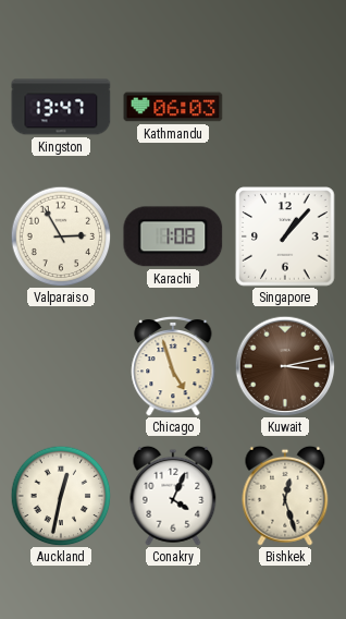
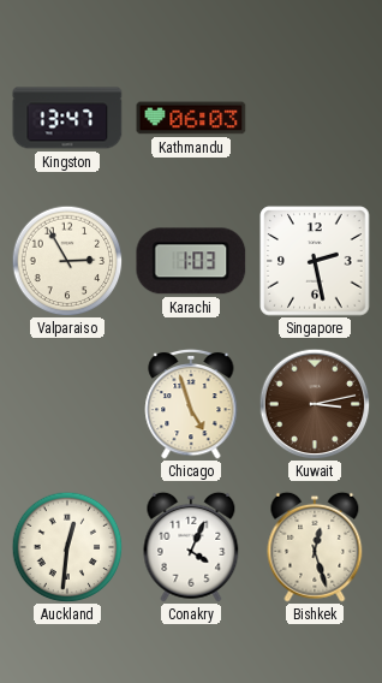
Karachi: 1:08 -> 1:03
Singapore: 1:07 -> 2:28
Auckland: 12:32 -> 12:31
